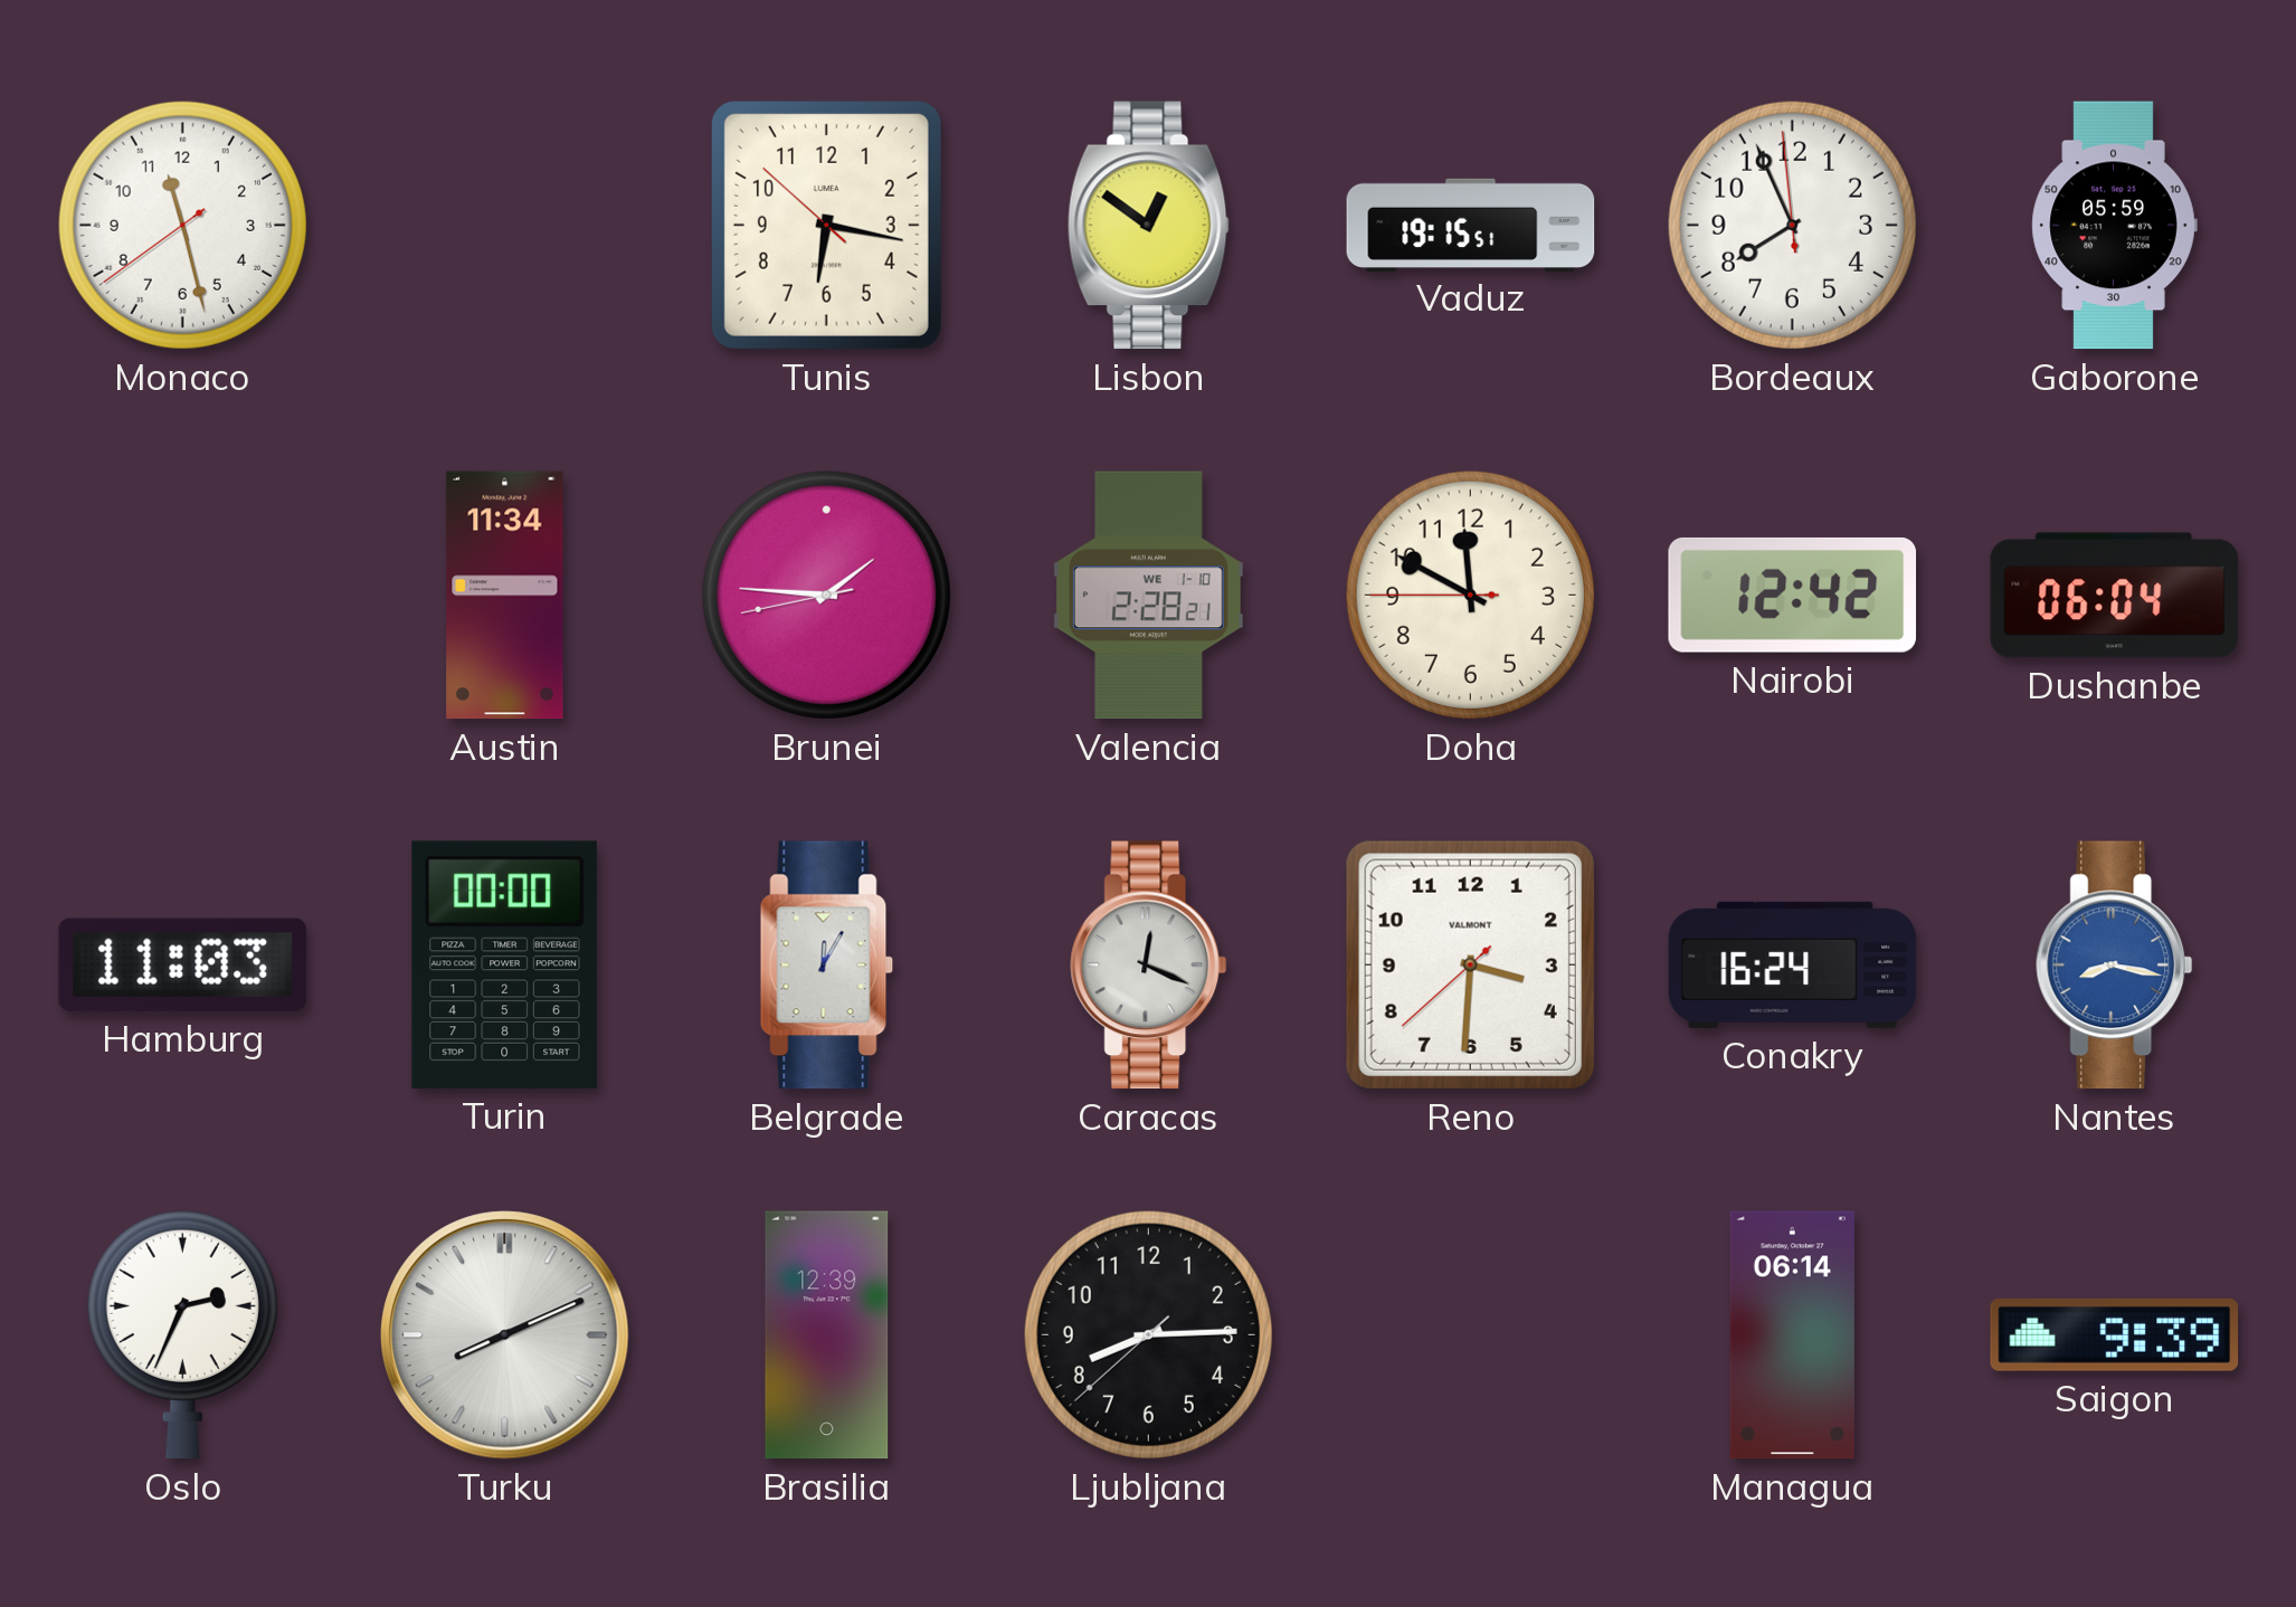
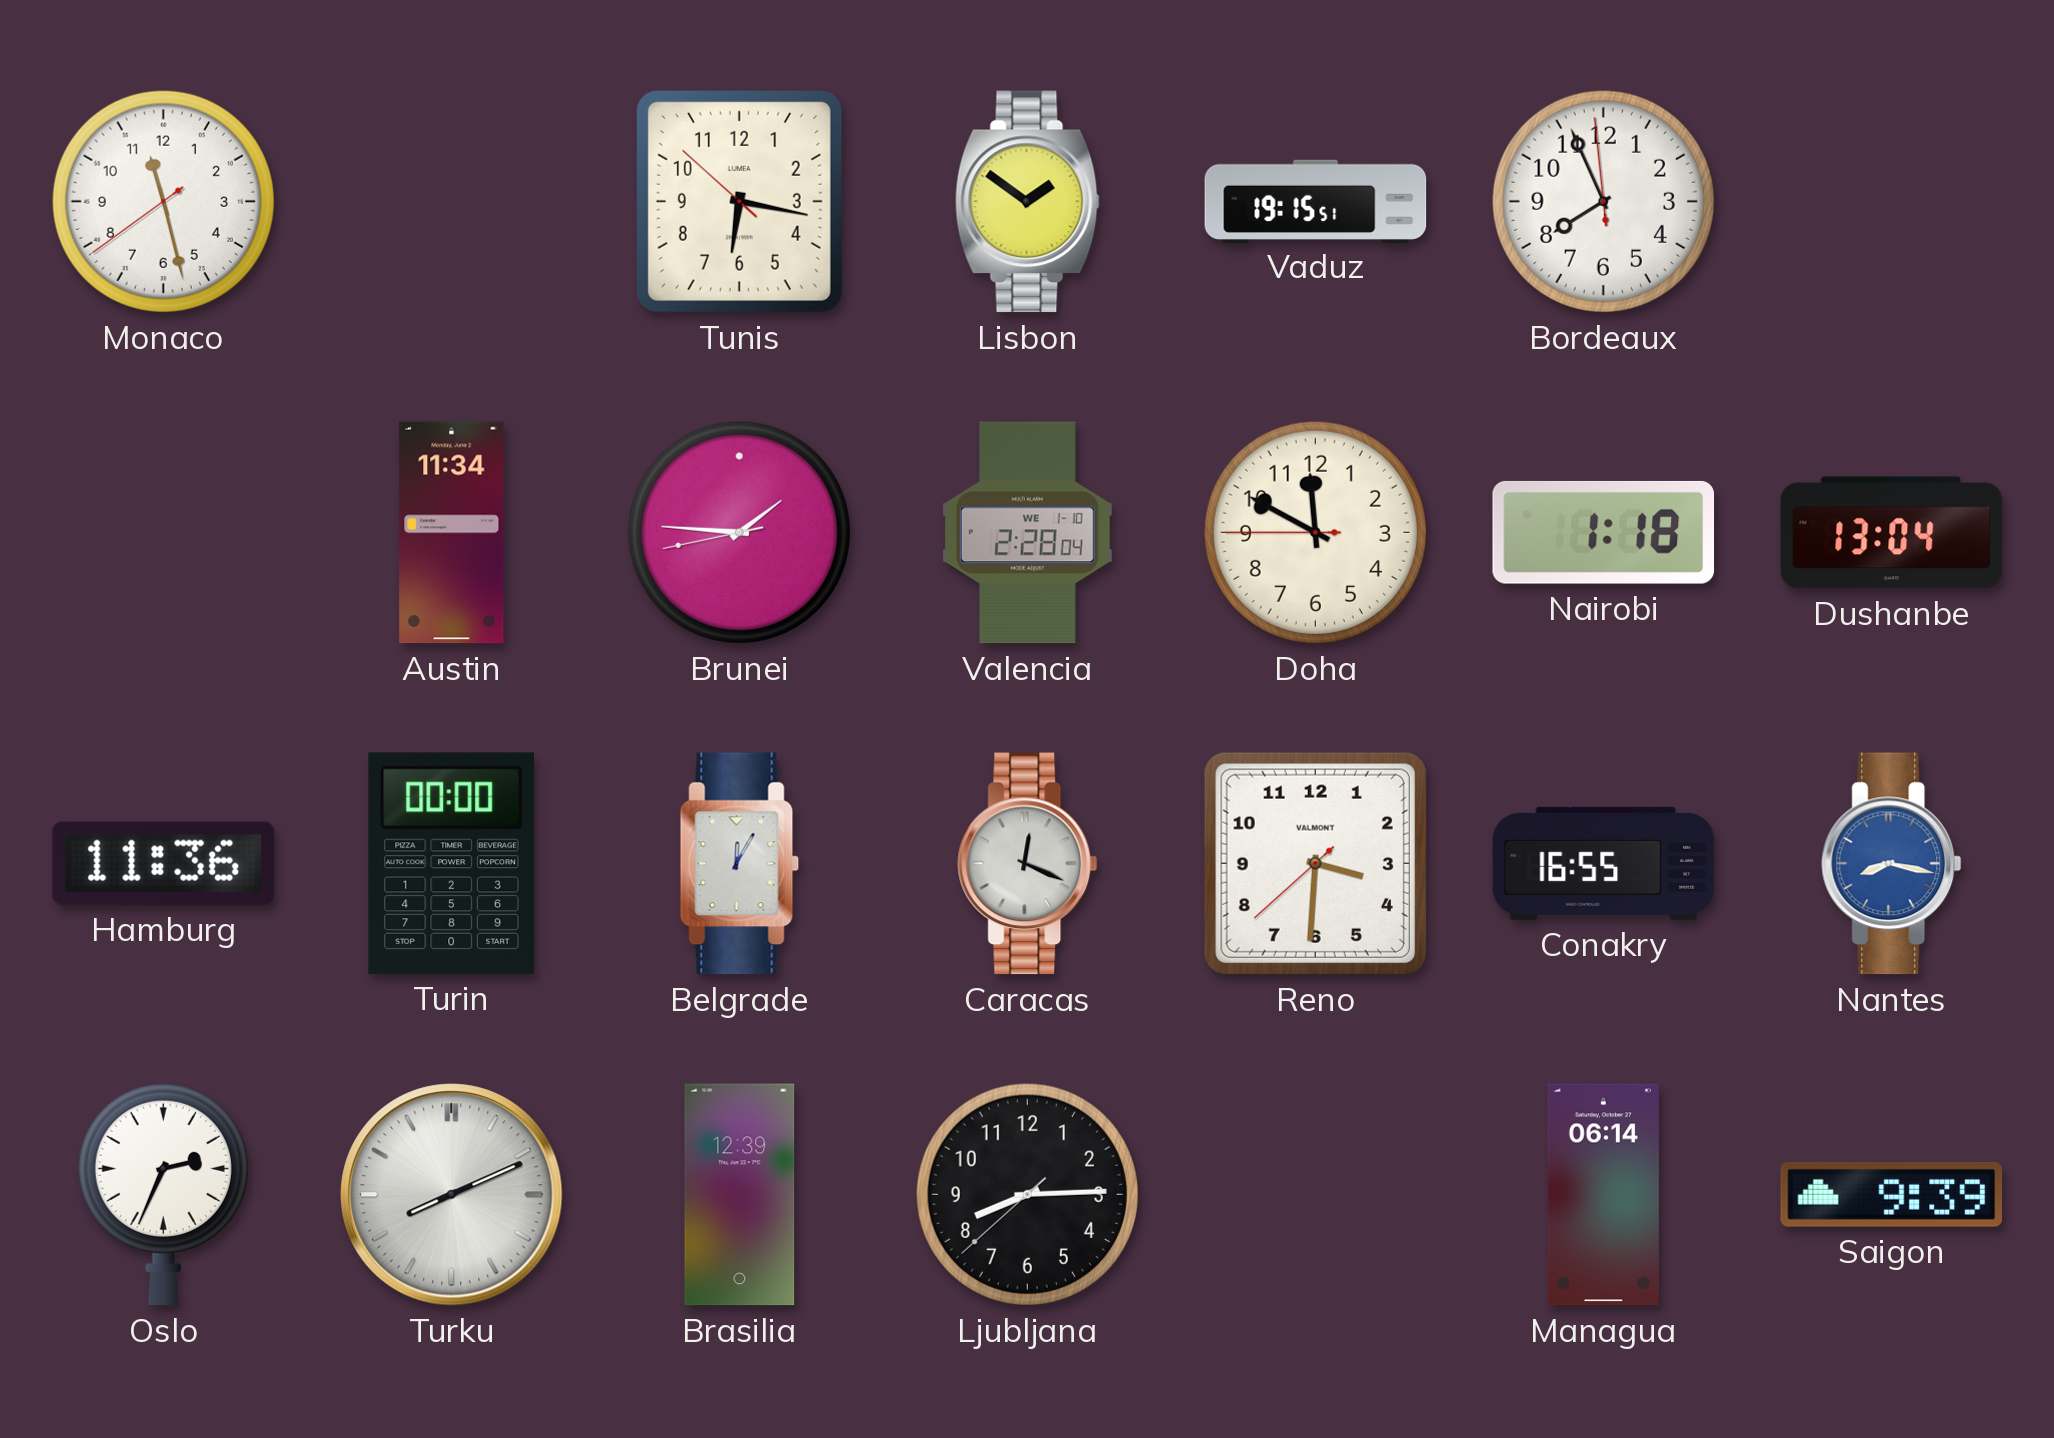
Lisbon: 12:51 -> 1:51
Gaborone: 05:59 -> none
Valencia: 2:28:21 -> 2:28:04
Nairobi: 12:42 -> 1:18
Dushanbe: 06:04 -> 13:04
Hamburg: 11:03 -> 11:36
Conakry: 16:24 -> 16:55
